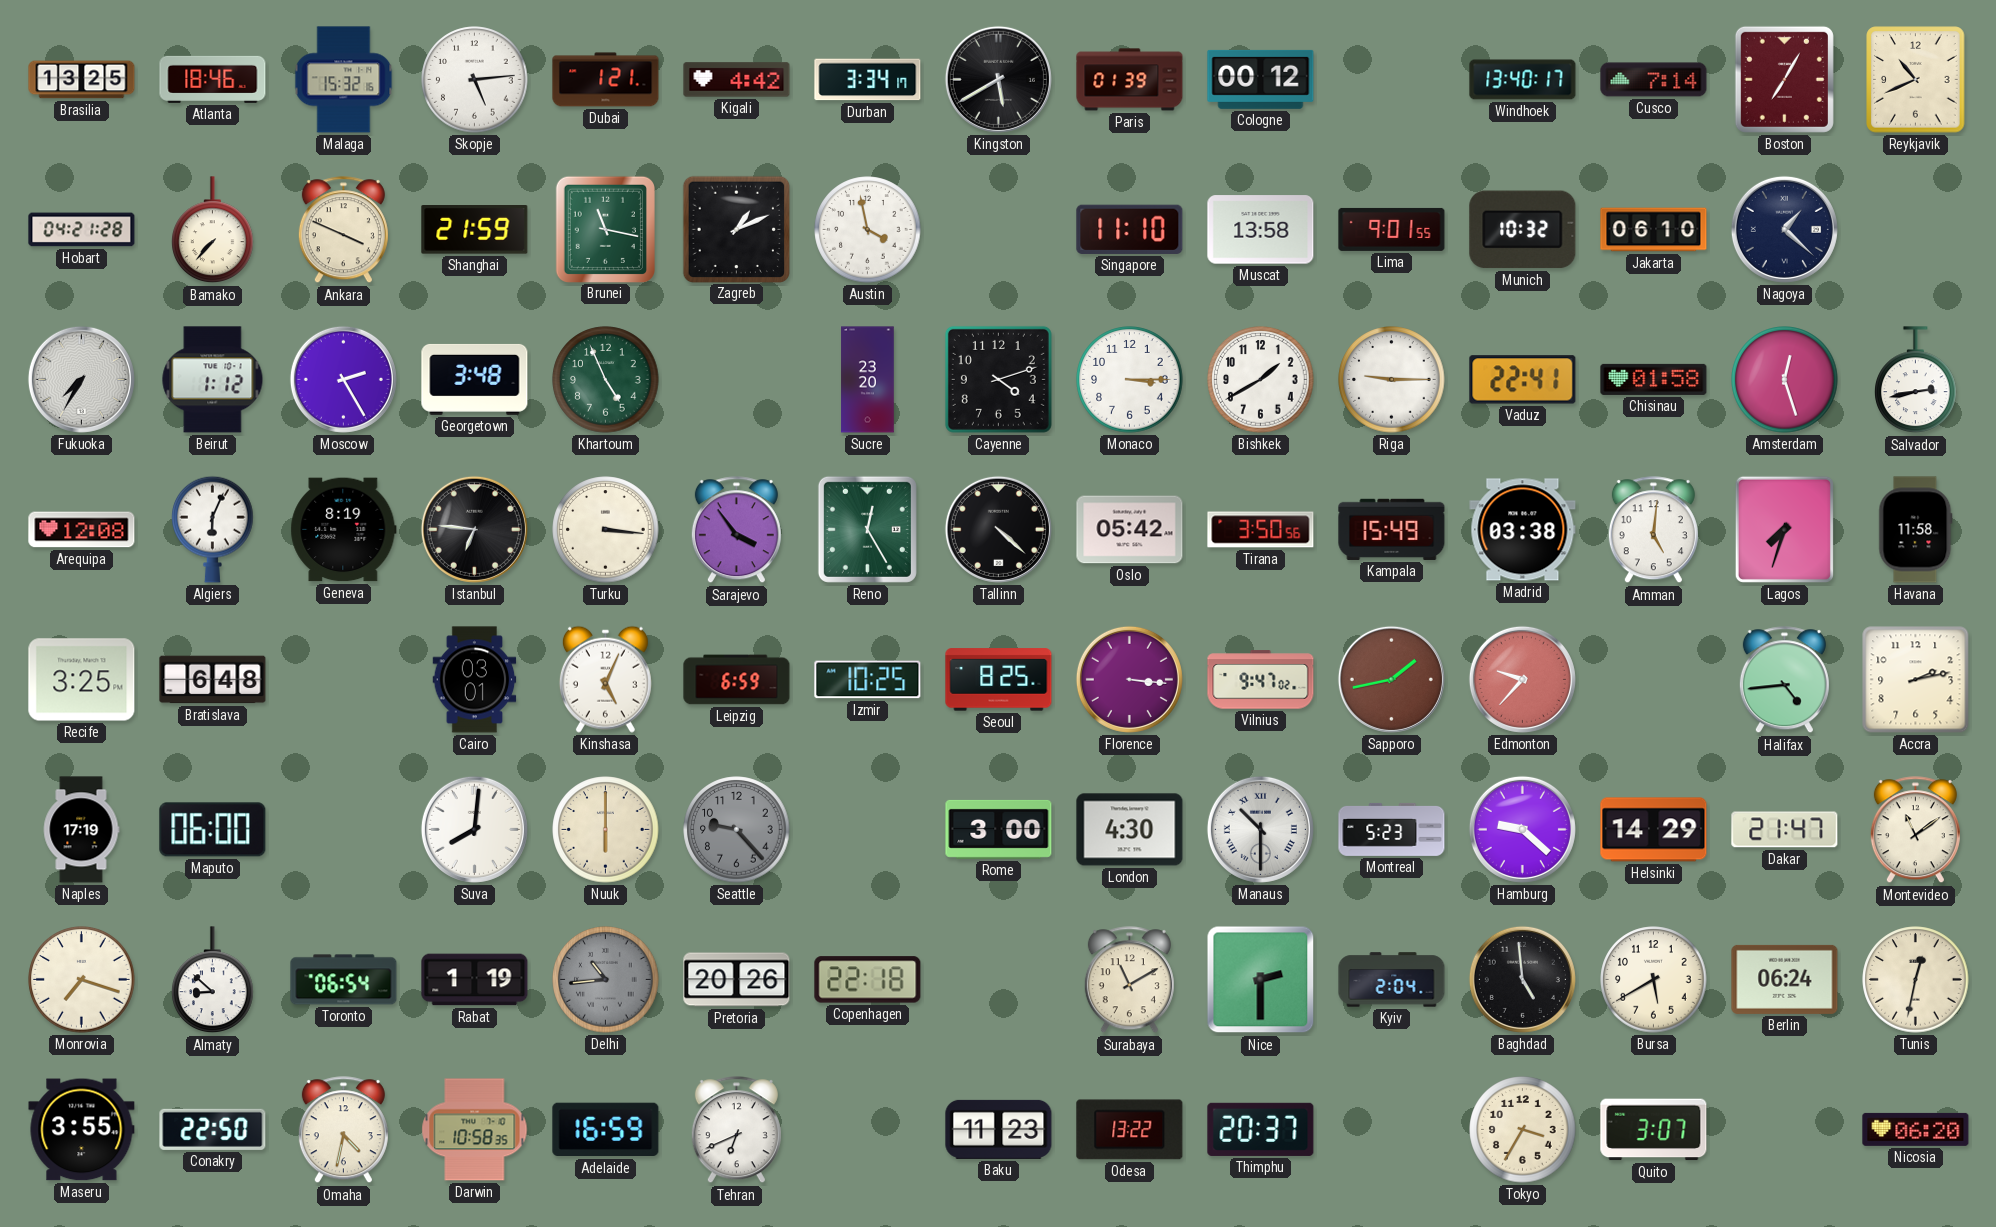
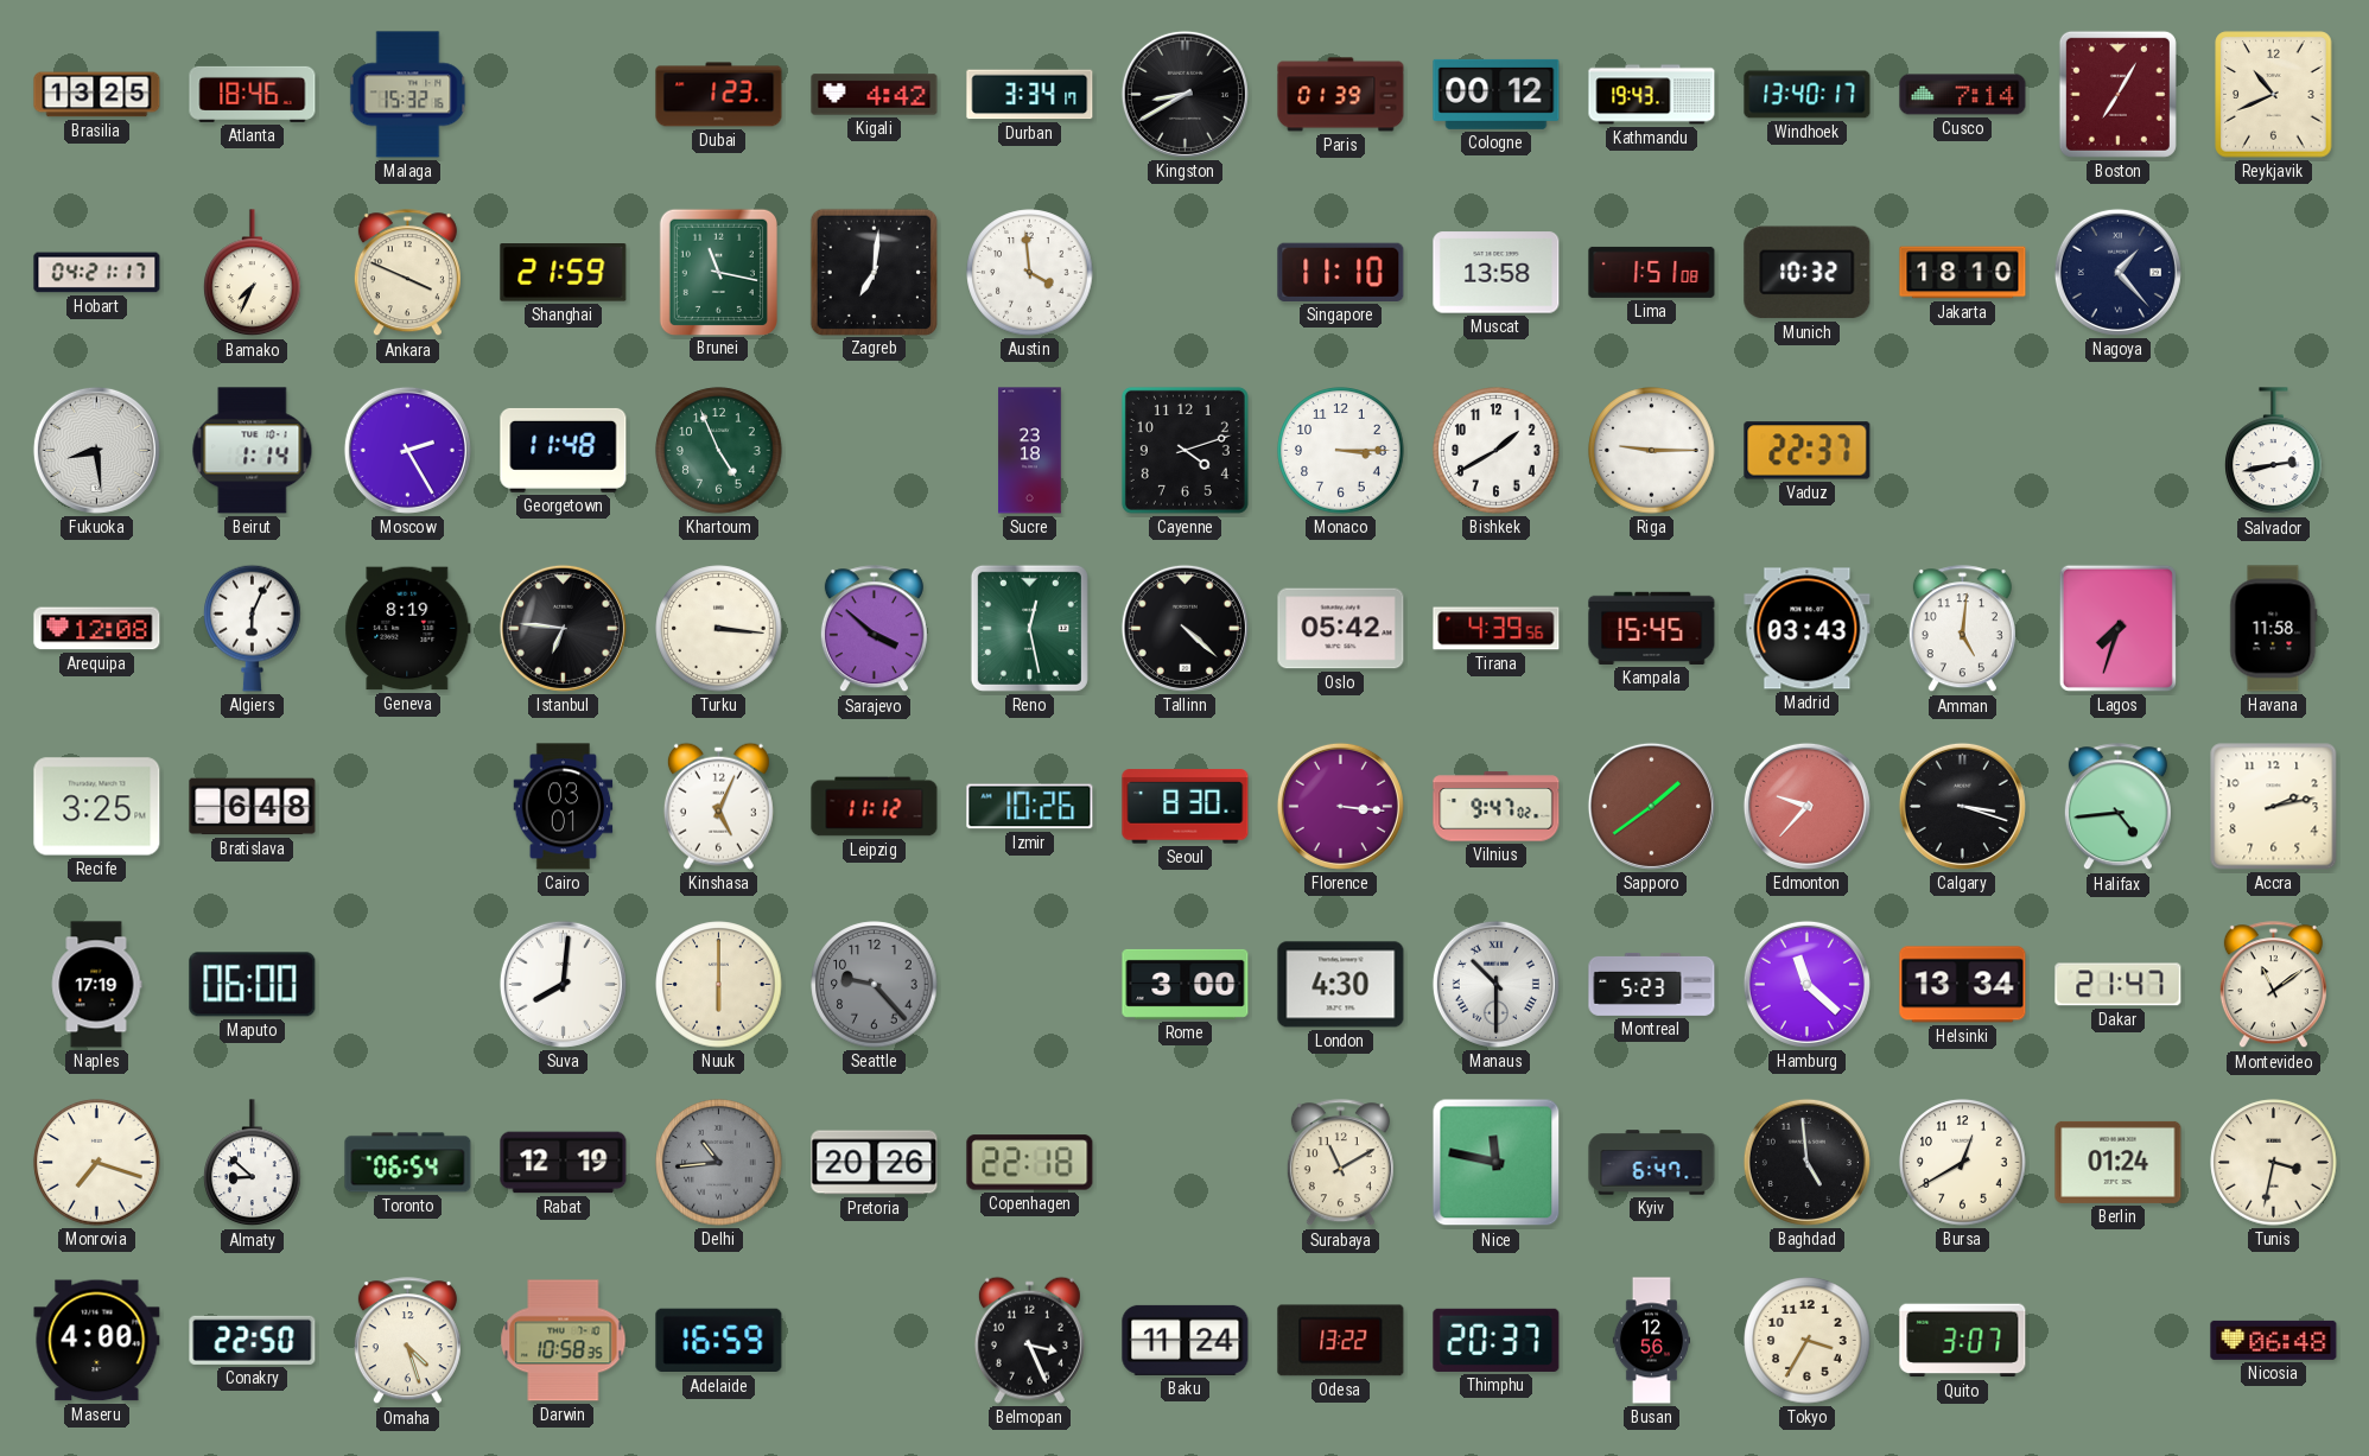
Skopje: 5:14 -> none
Dubai: 1:21 -> 1:23
Kingston: 5:40 -> 8:40
Kathmandu: none -> 19:43
Hobart: 04:21:28 -> 04:21:17
Bamako: 7:37 -> 7:34
Zagreb: 1:11 -> 7:01
Austin: 3:58 -> 3:59
Lima: 9:01 -> 1:51
Jakarta: 06:10 -> 18:10
Nagoya: 1:22 -> 1:23
Fukuoka: 7:35 -> 8:29
Beirut: 1:12 -> 1:14
Georgetown: 3:48 -> 11:48
Sucre: 23:20 -> 23:18
Vaduz: 22:41 -> 22:37
Chisinau: 01:58 -> none
Amsterdam: 12:27 -> none
Sarajevo: 3:54 -> 3:52
Reno: 12:25 -> 12:28
Tirana: 3:50 -> 4:39
Kampala: 15:49 -> 15:45
Madrid: 03:38 -> 03:43
Leipzig: 6:59 -> 11:12
Izmir: 10:25 -> 10:26
Seoul: 8:25 -> 8:30
Sapporo: 1:43 -> 1:39
Calgary: none -> 3:18
Hamburg: 9:22 -> 11:22
Helsinki: 14:29 -> 13:34
Rabat: 1:19 -> 12:19
Nice: 2:30 -> 11:47
Kyiv: 2:04 -> 6:47
Bursa: 5:40 -> 12:40
Berlin: 06:24 -> 01:24
Tunis: 12:32 -> 3:32
Maseru: 3:55 -> 4:00
Omaha: 4:32 -> 4:27
Tehran: 6:41 -> none
Belmopan: none -> 3:26
Baku: 11:23 -> 11:24
Busan: none -> 12:56
Nicosia: 06:20 -> 06:48
